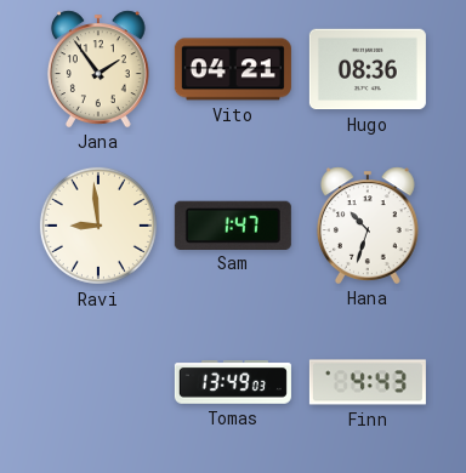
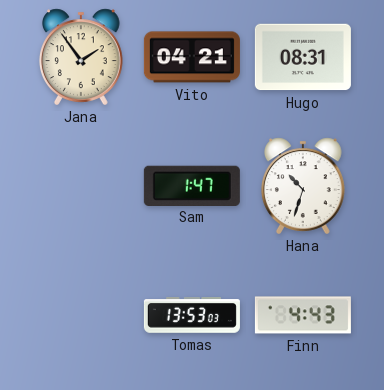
Hugo: 08:36 -> 08:31
Ravi: 8:59 -> none
Tomas: 13:49 -> 13:53
